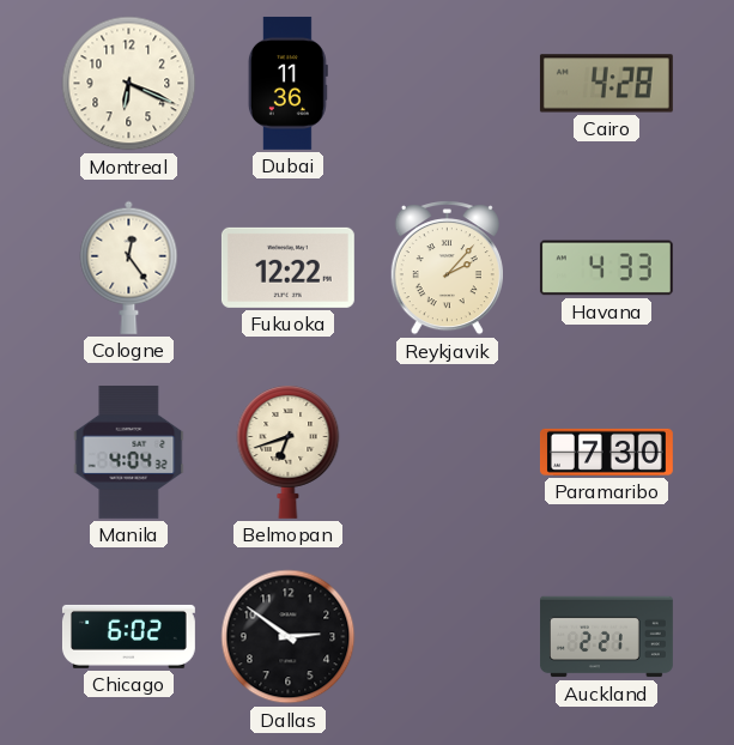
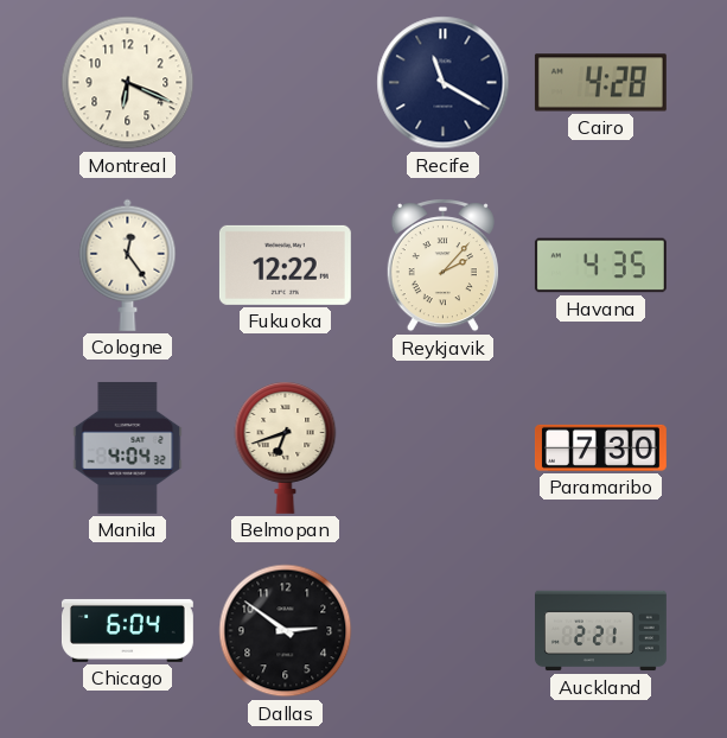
Dubai: 11:36 -> none
Recife: none -> 11:20
Havana: 4:33 -> 4:35
Chicago: 6:02 -> 6:04
